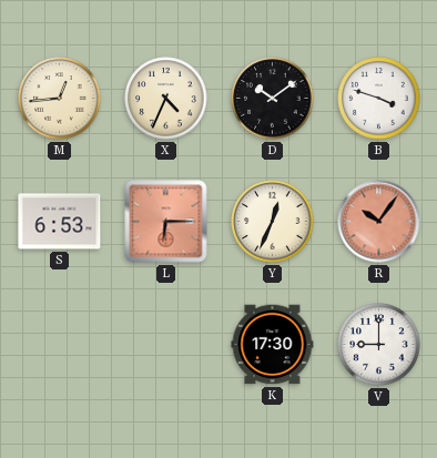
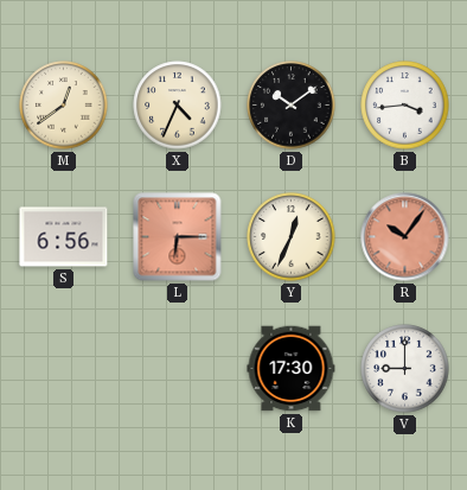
M: 12:44 -> 12:39
B: 3:48 -> 3:44
S: 6:53 -> 6:56
